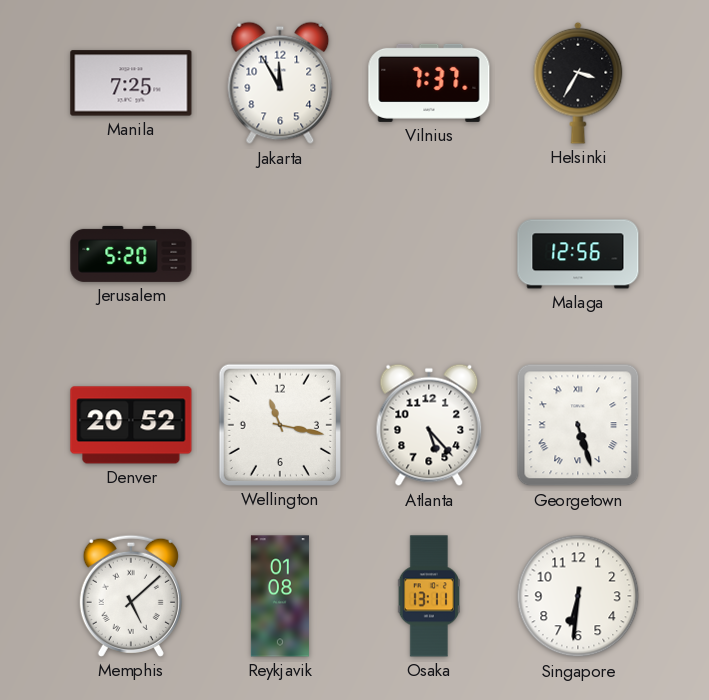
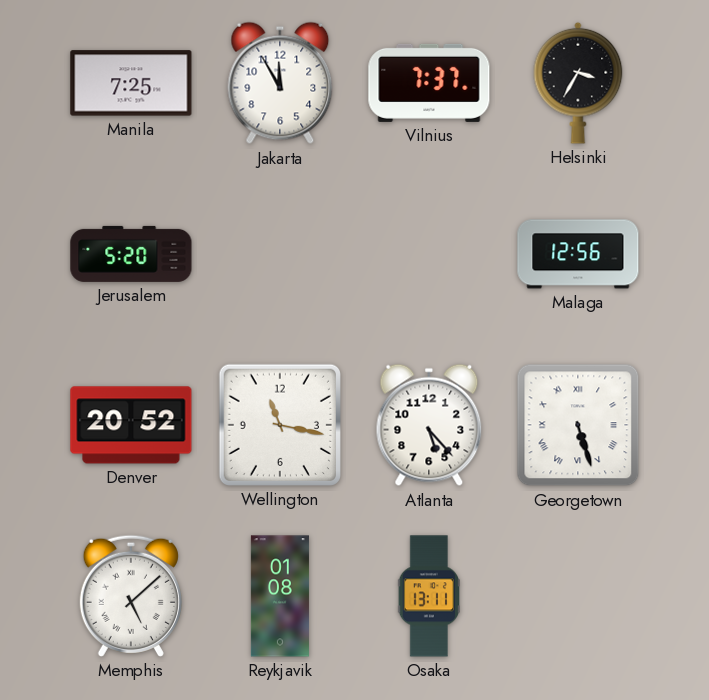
Singapore: 6:31 -> none
